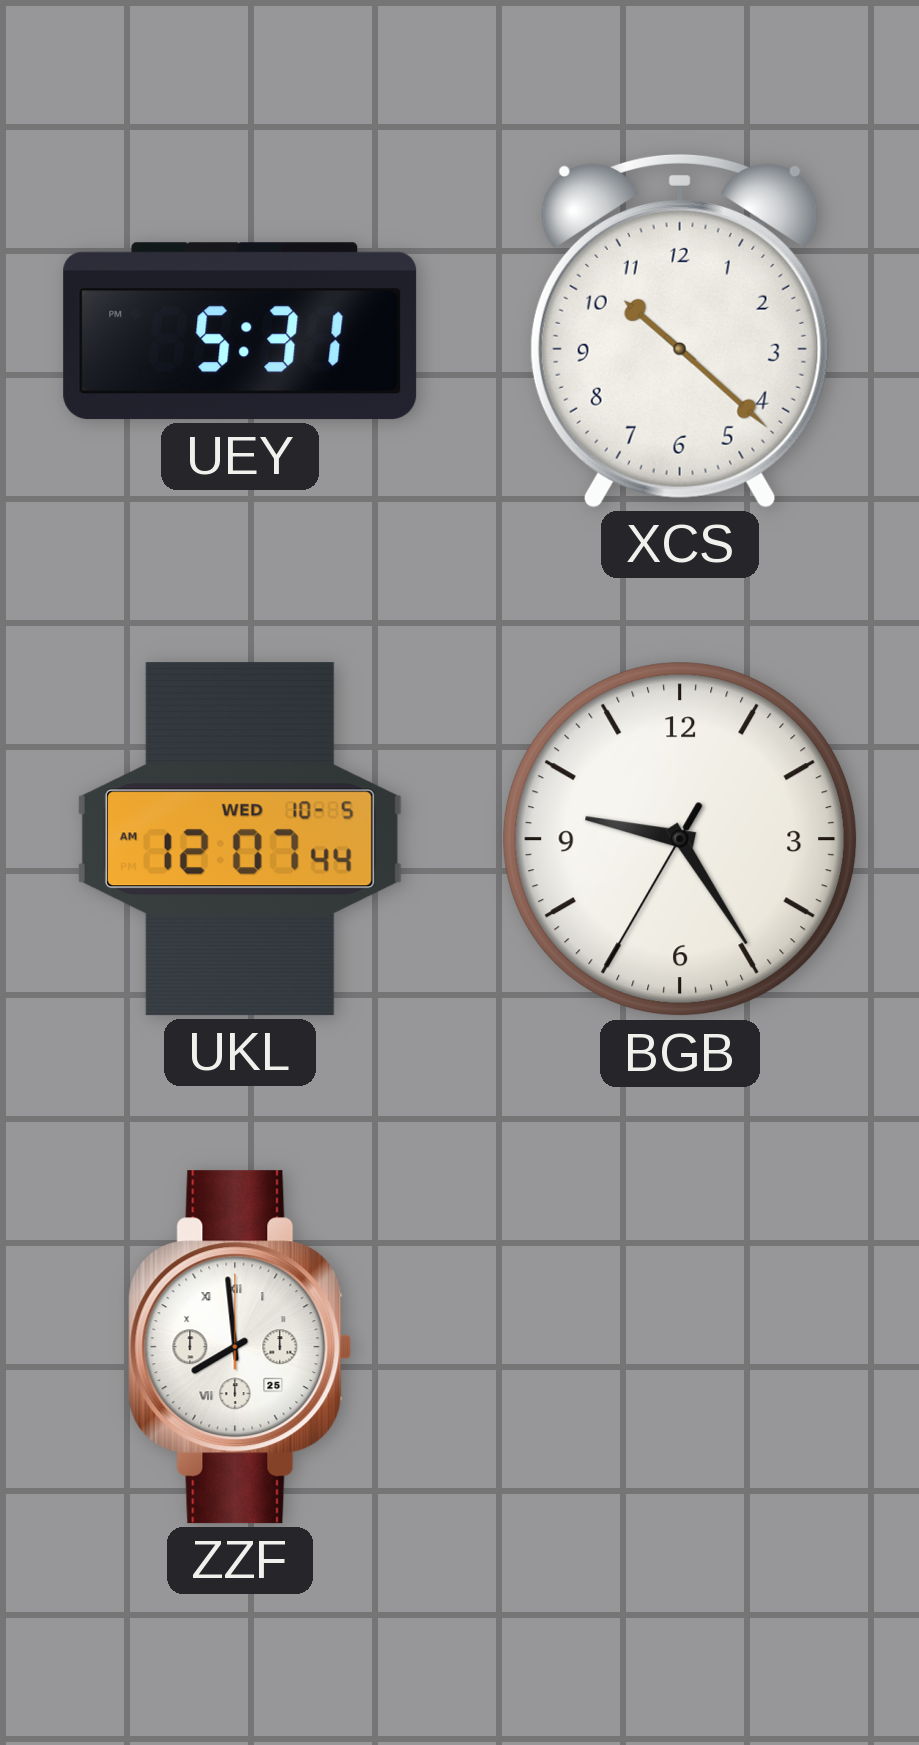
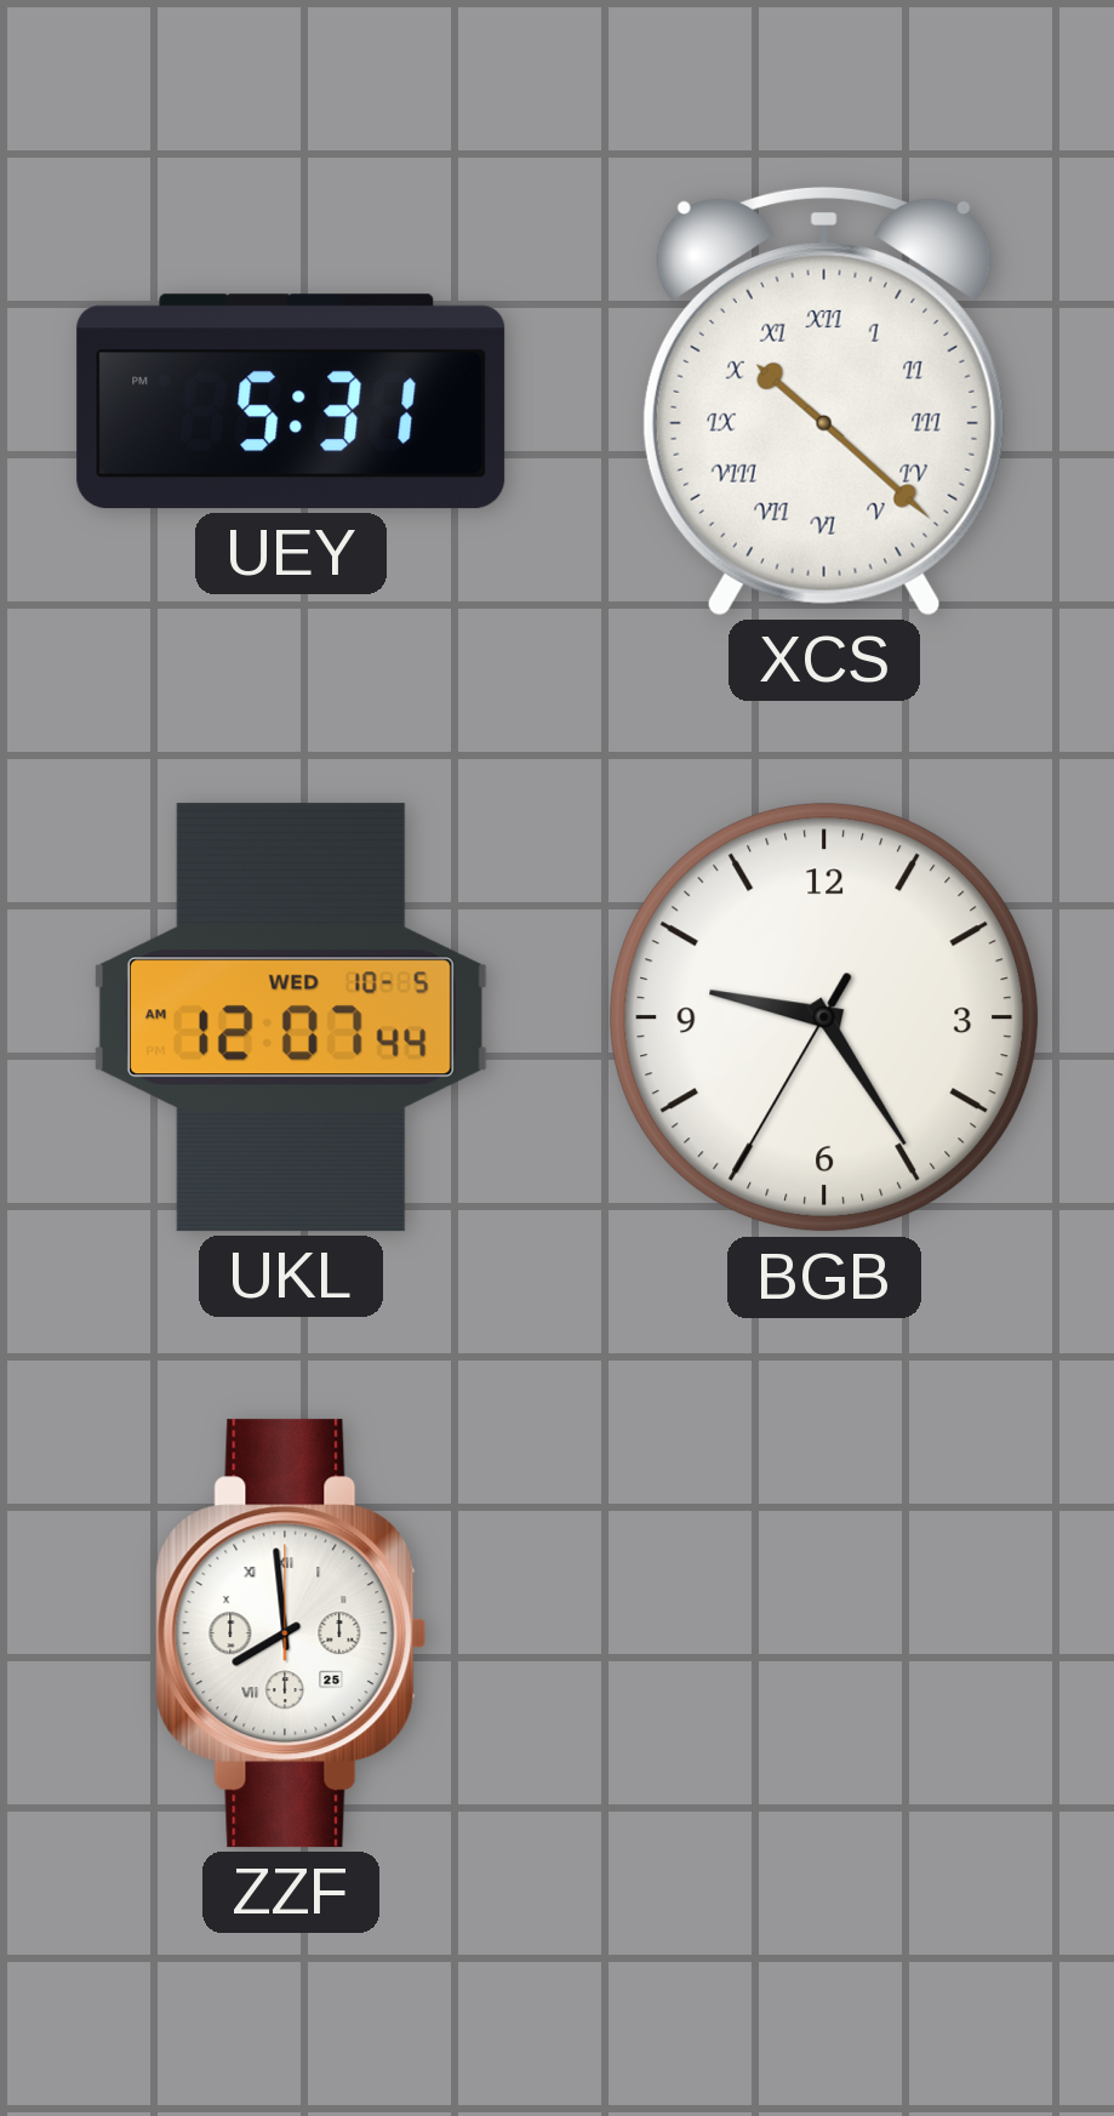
XCS numerals: Arabic -> Roman
